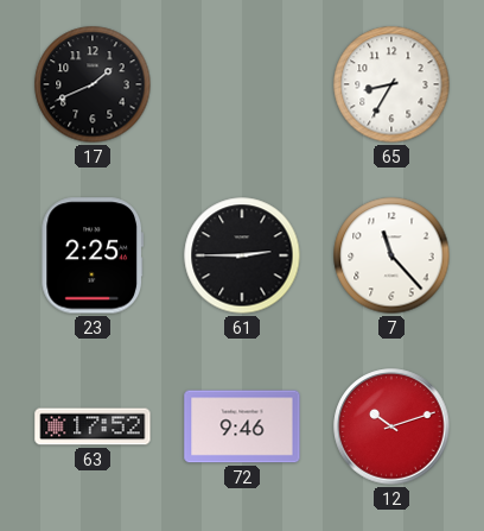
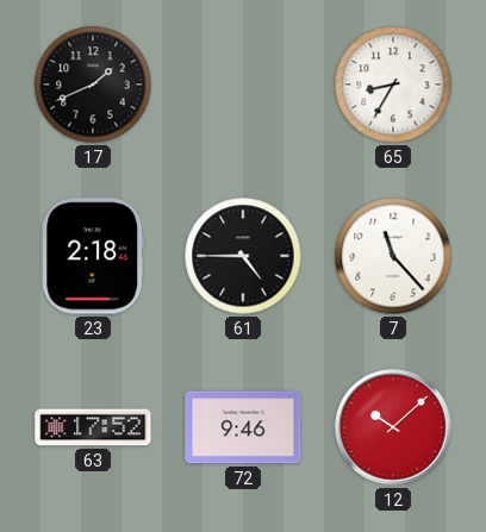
23: 2:25 -> 2:18
61: 2:45 -> 4:45
12: 10:12 -> 10:08
